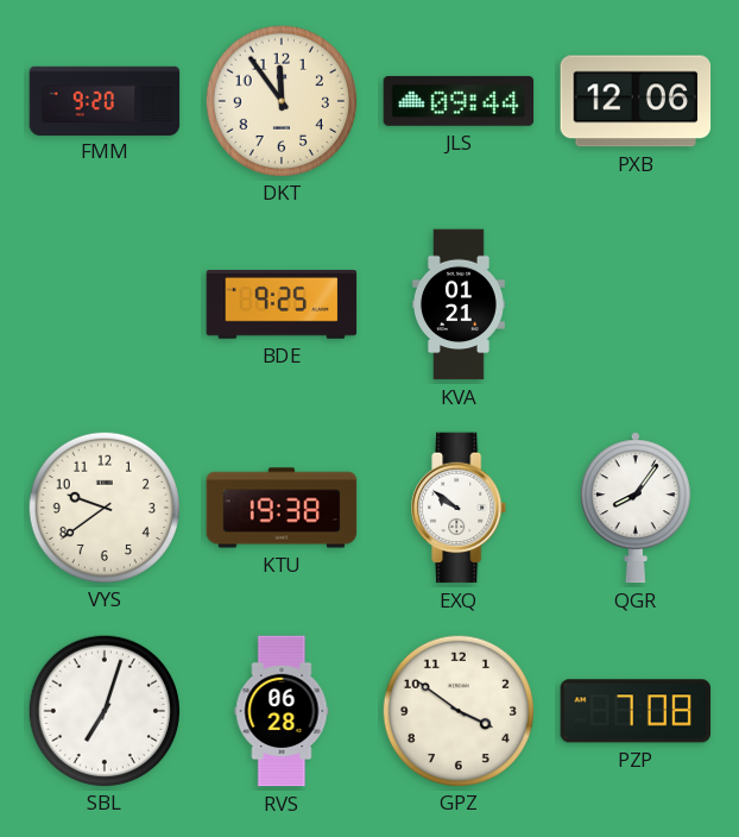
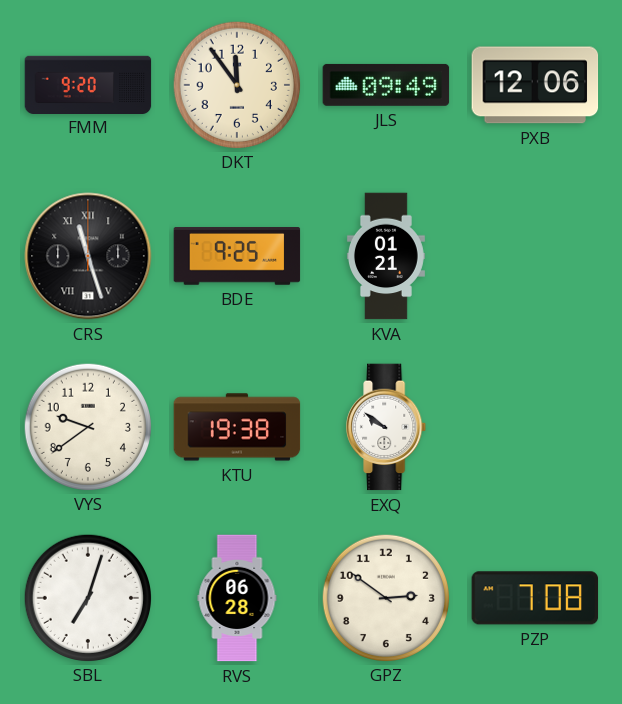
JLS: 09:44 -> 09:49
CRS: none -> 11:27
QGR: 8:06 -> none
GPZ: 3:51 -> 2:51
